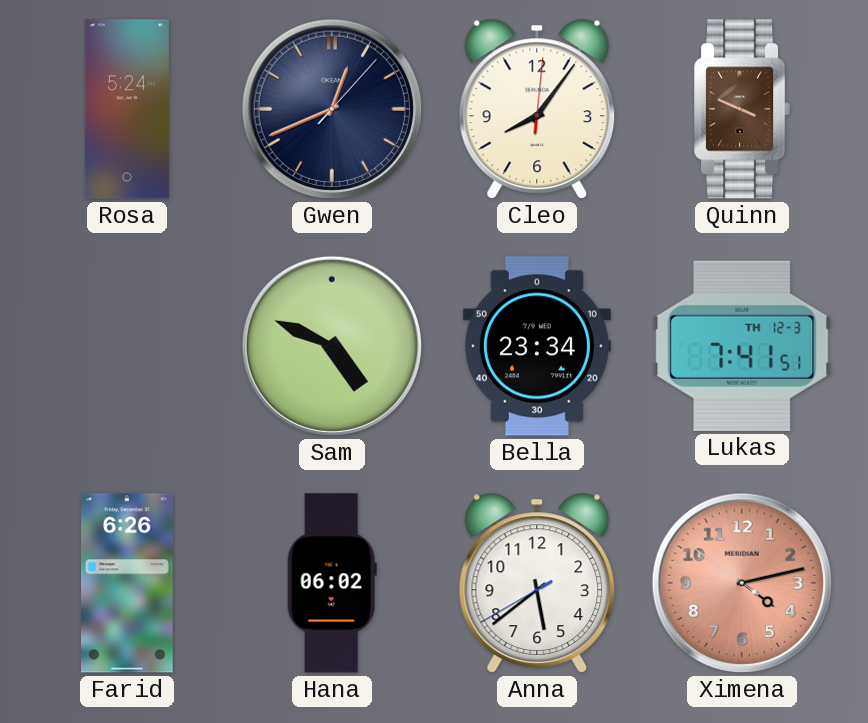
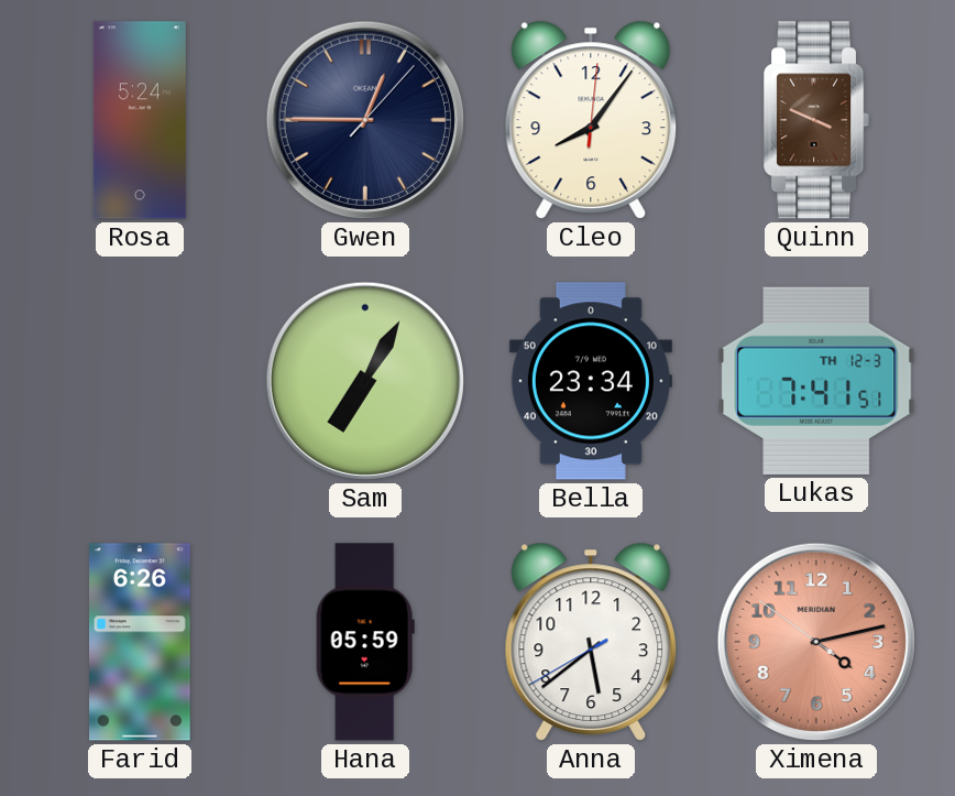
Gwen: 12:41 -> 12:45
Sam: 4:49 -> 7:05
Hana: 06:02 -> 05:59
